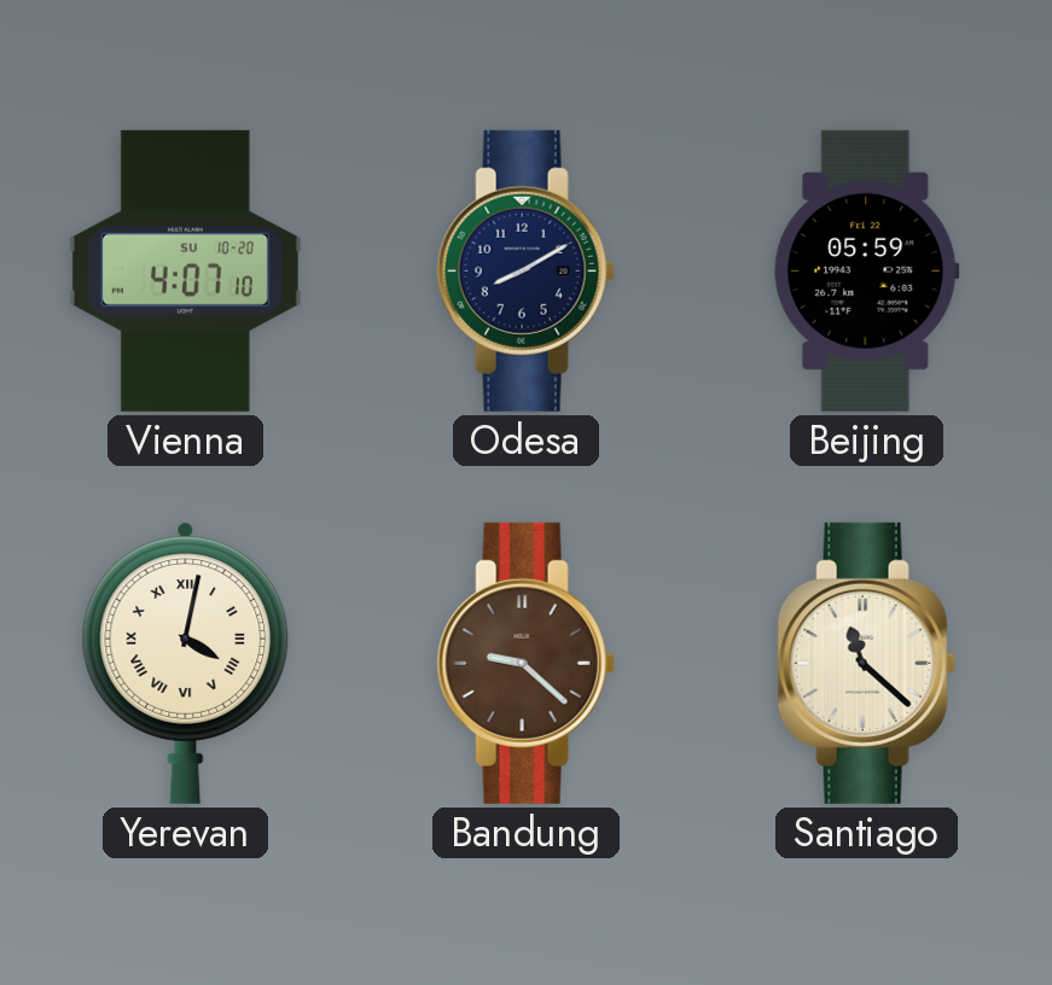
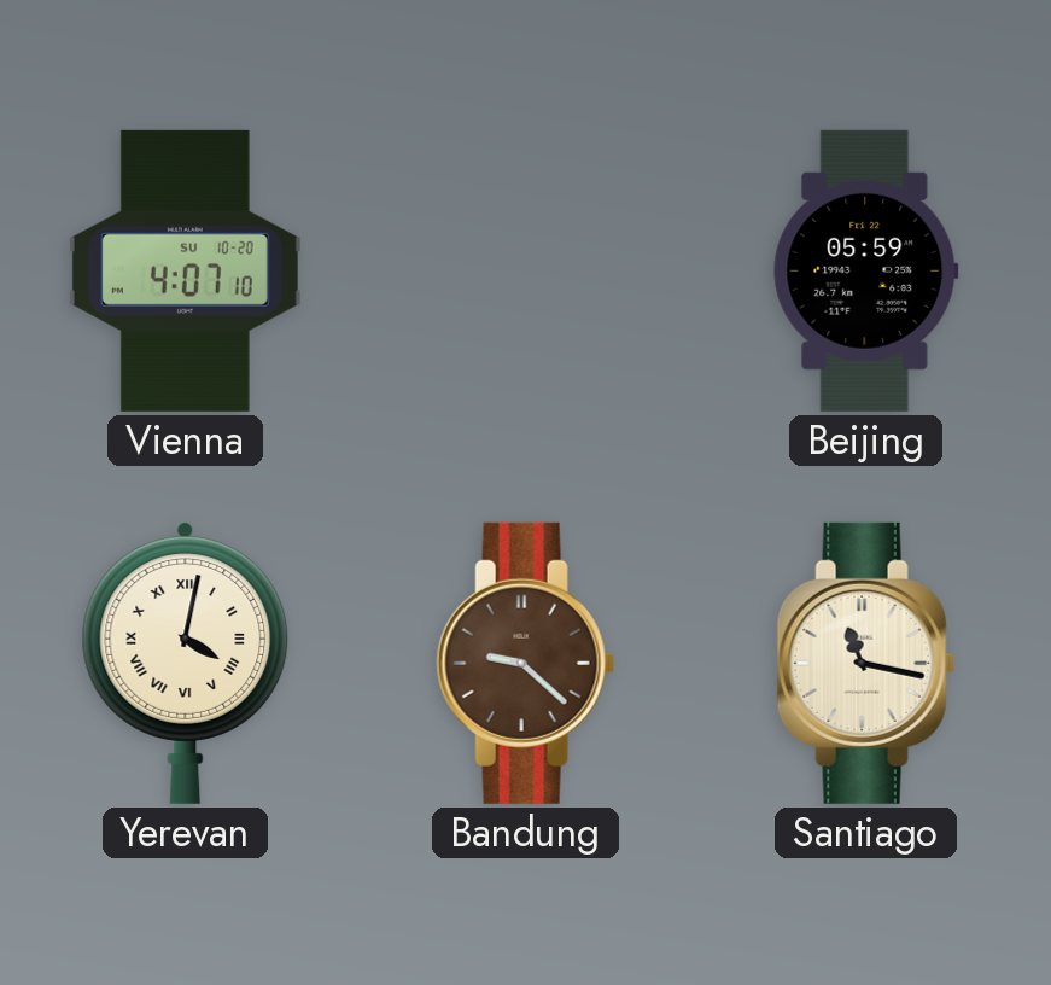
Odesa: 8:10 -> none
Santiago: 11:22 -> 11:17
